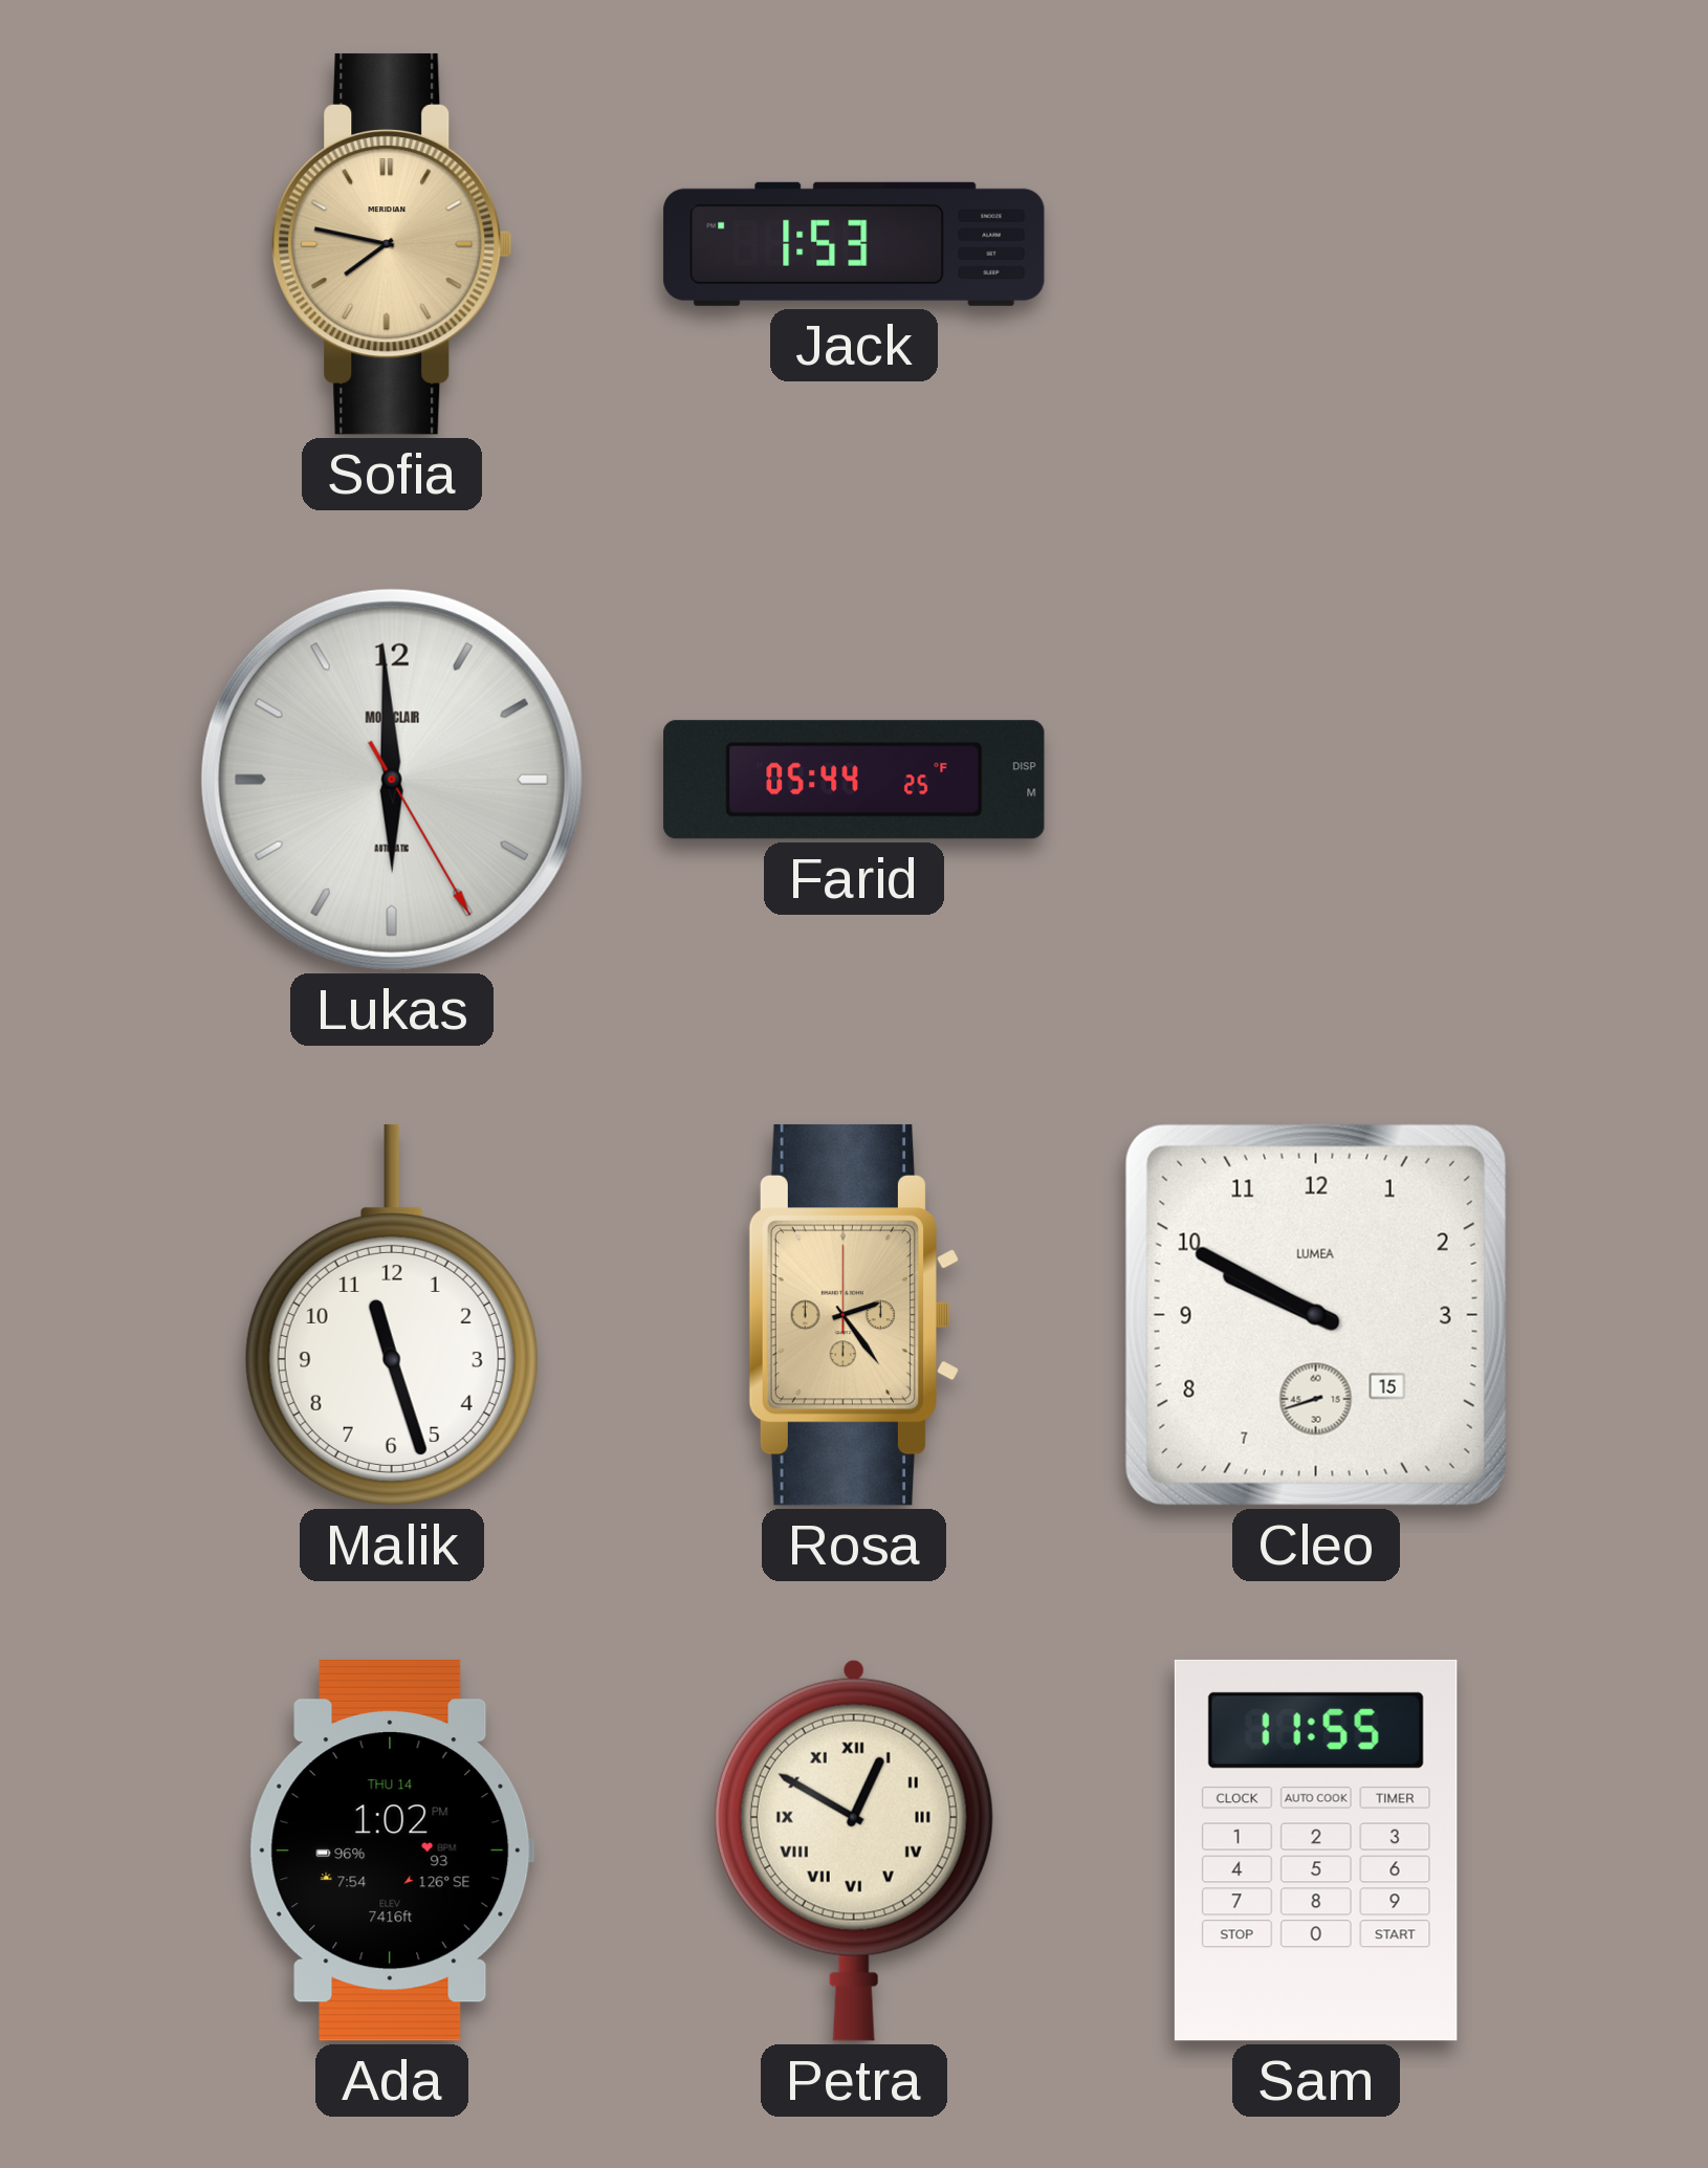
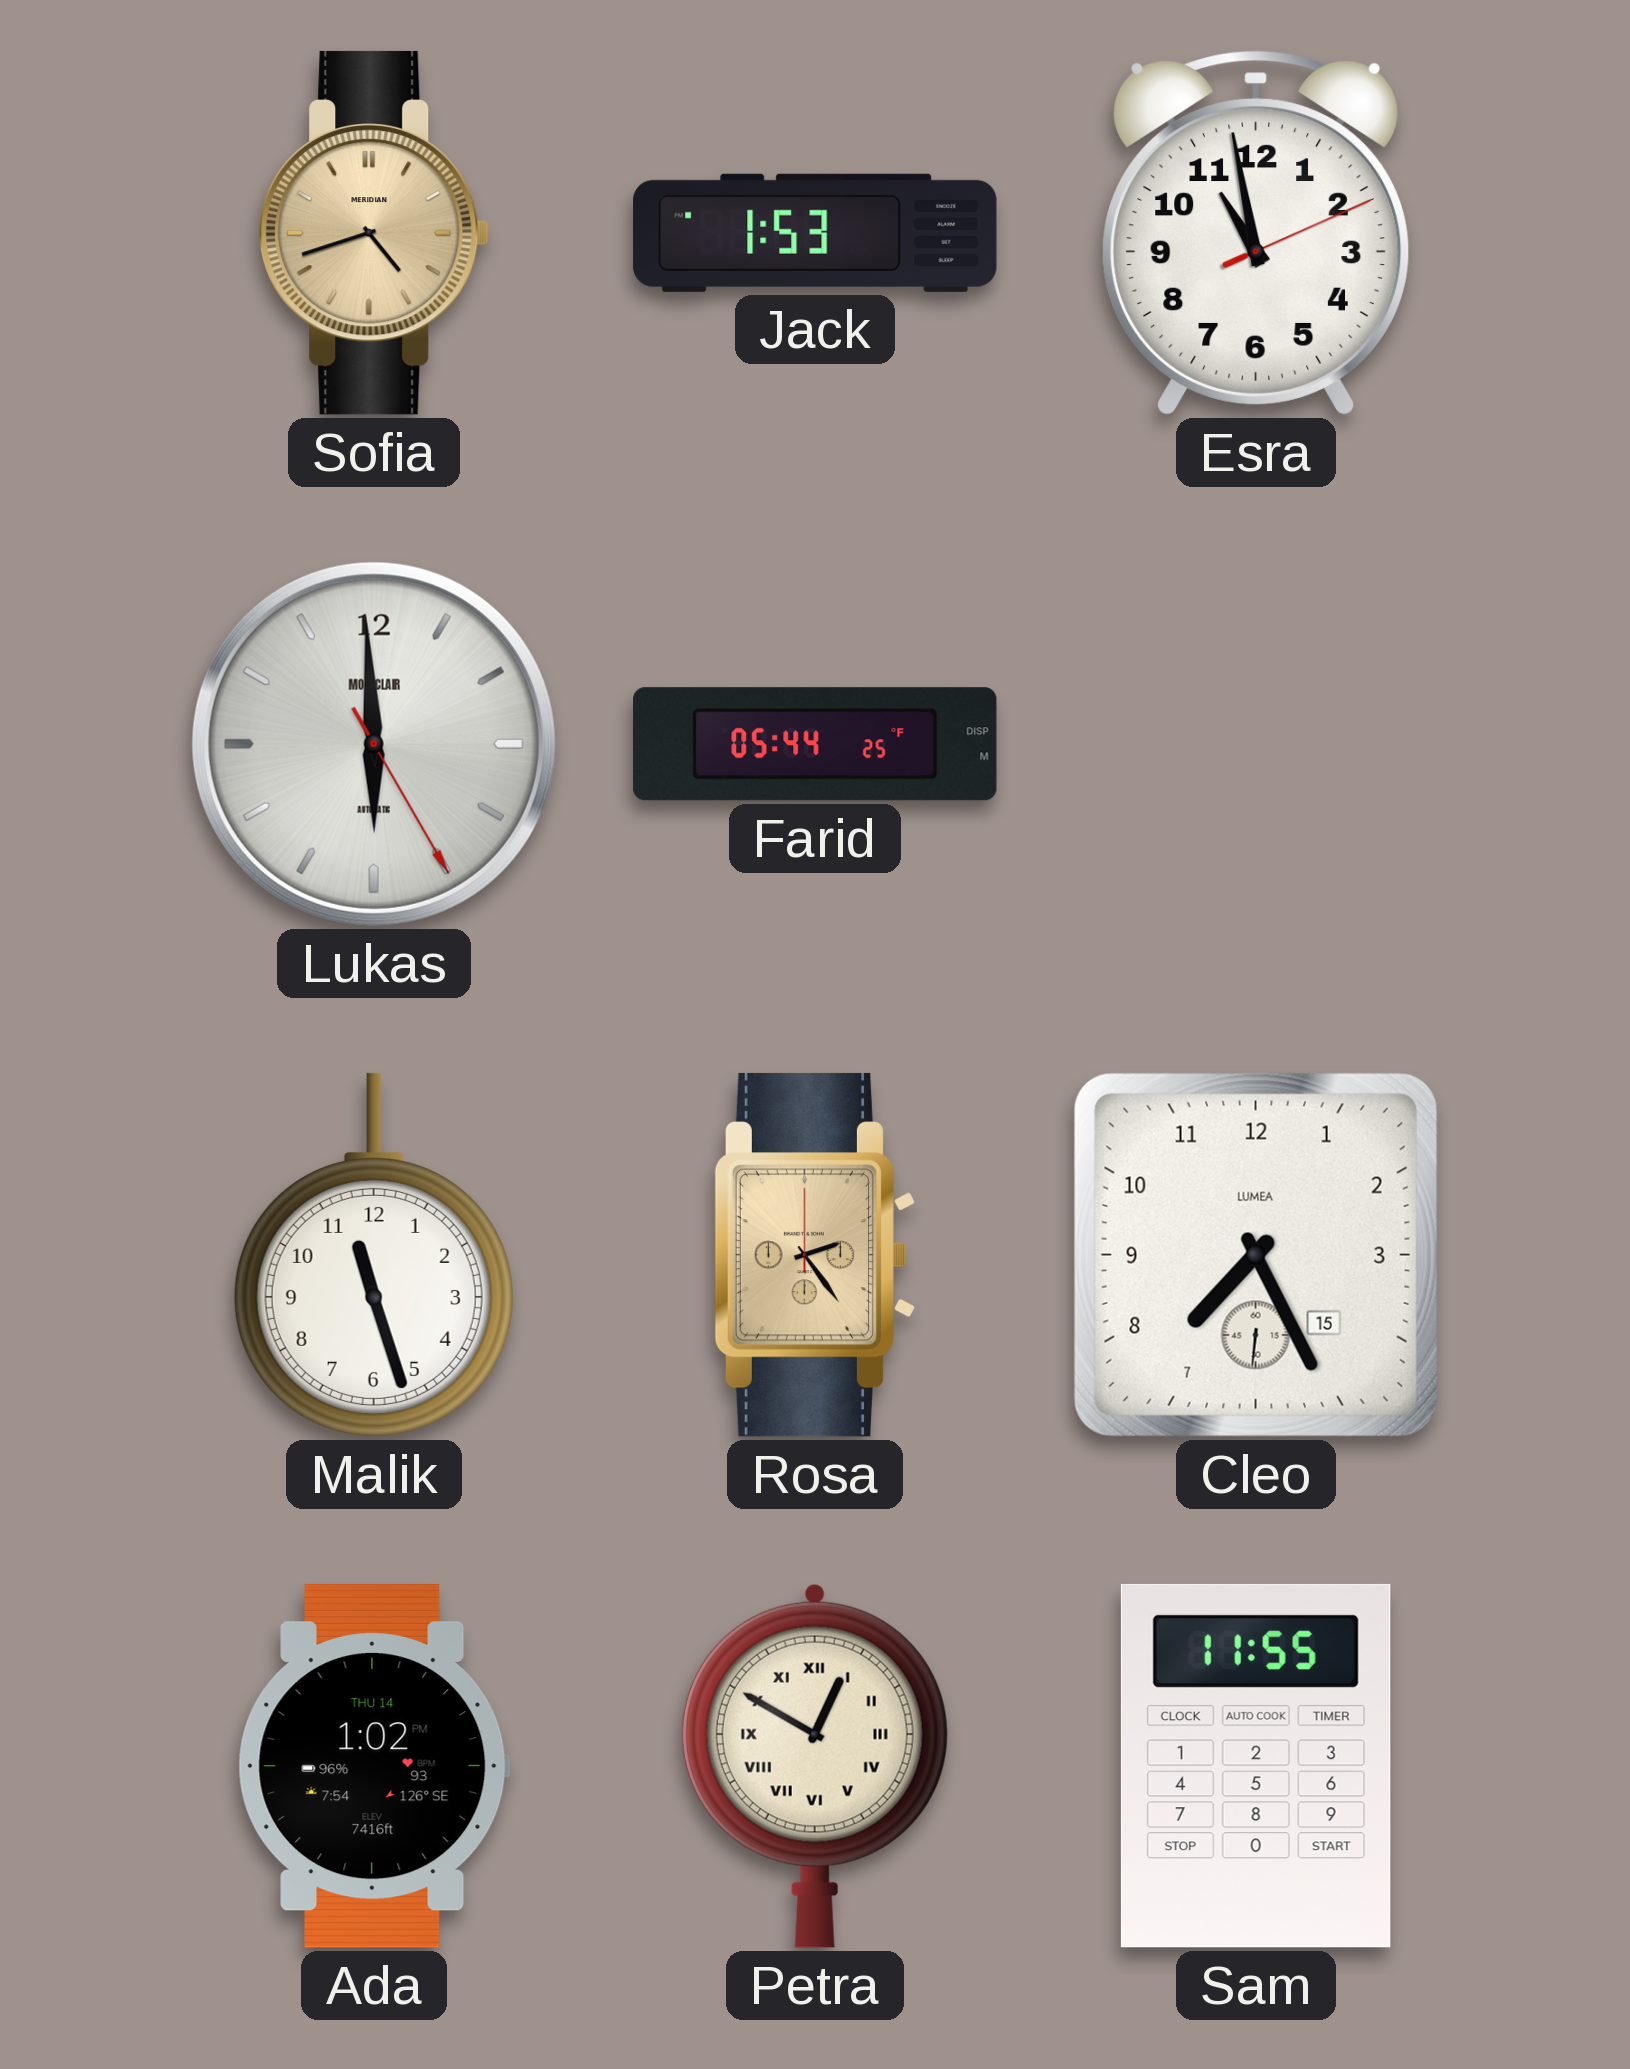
Sofia: 7:47 -> 4:42
Esra: none -> 10:58
Cleo: 9:49 -> 7:25
